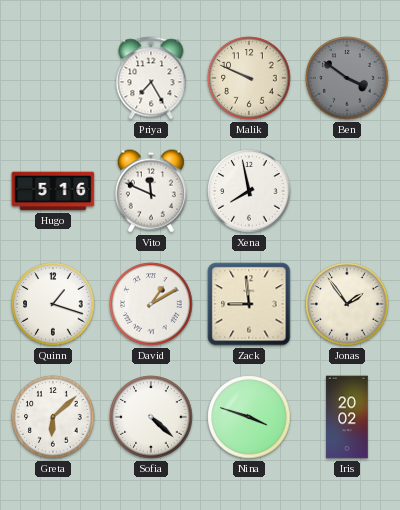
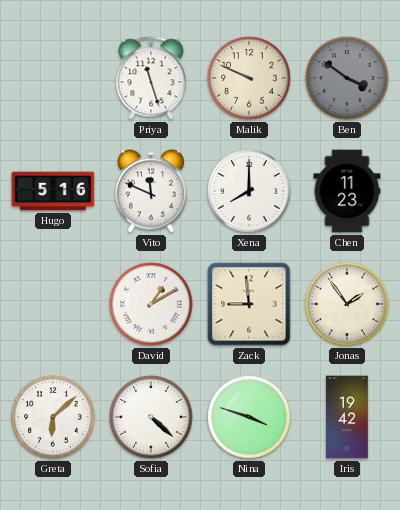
Priya: 7:25 -> 11:27
Xena: 7:58 -> 8:00
Chen: none -> 11:23
Quinn: 1:18 -> none
Iris: 20:02 -> 19:42
